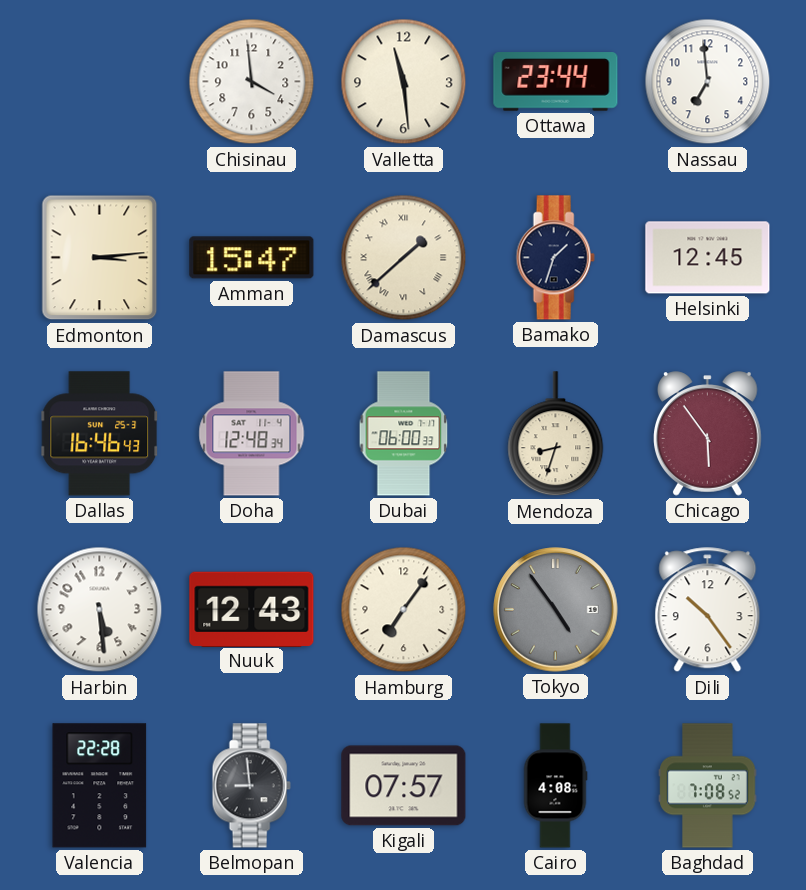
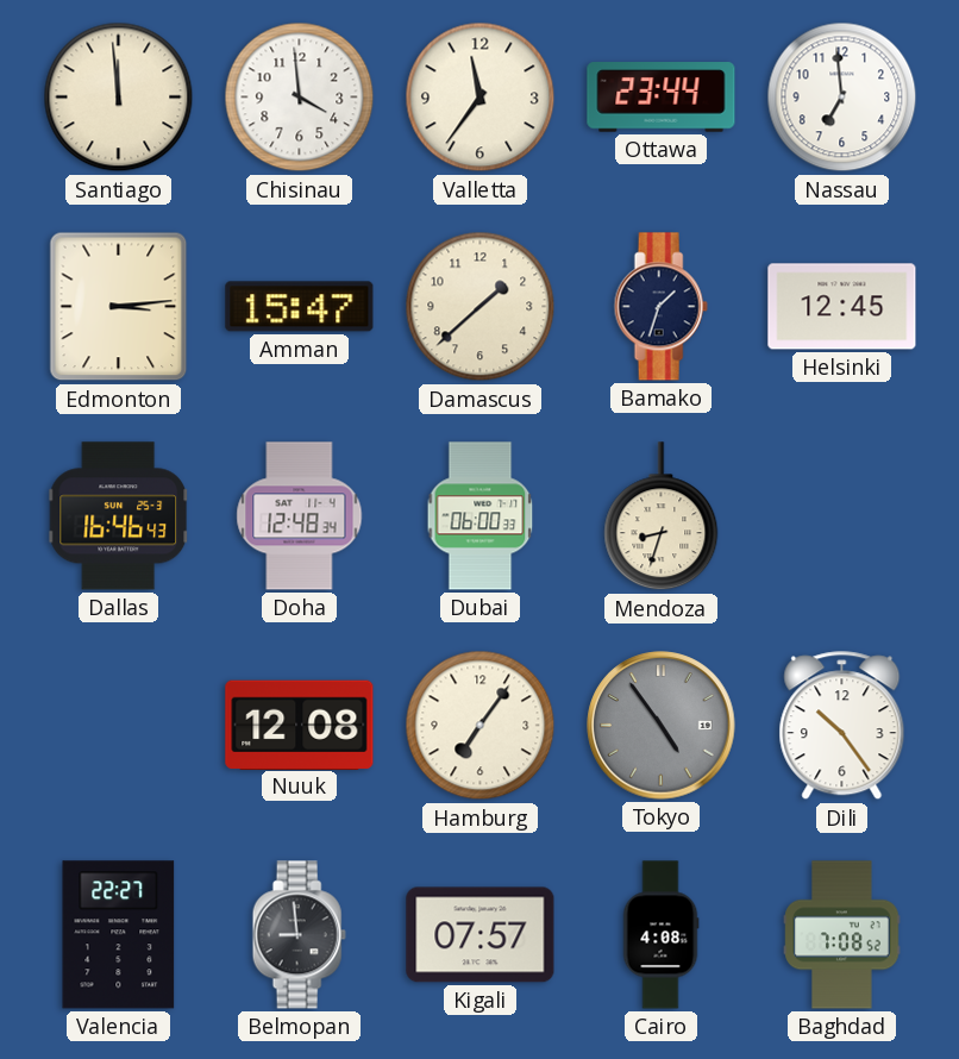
Santiago: none -> 11:59
Valletta: 11:29 -> 11:36
Damascus numerals: Roman -> Arabic
Chicago: 5:54 -> none
Harbin: 5:29 -> none
Nuuk: 12:43 -> 12:08
Valencia: 22:28 -> 22:27
